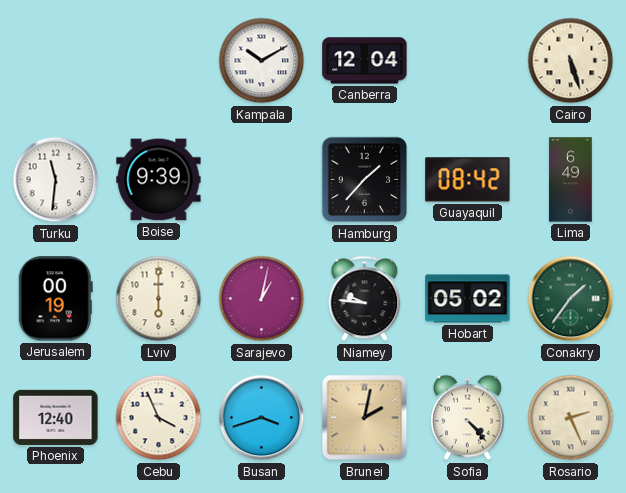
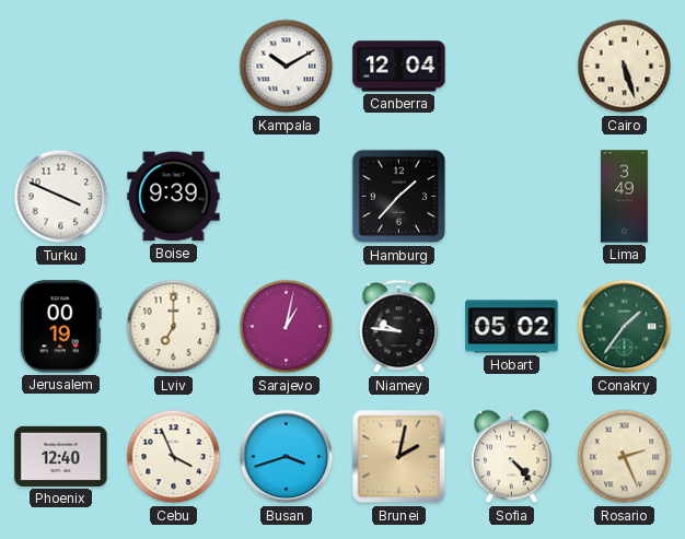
Turku: 11:31 -> 3:49
Guayaquil: 08:42 -> none
Lima: 6:49 -> 3:49
Lviv: 6:00 -> 7:00
